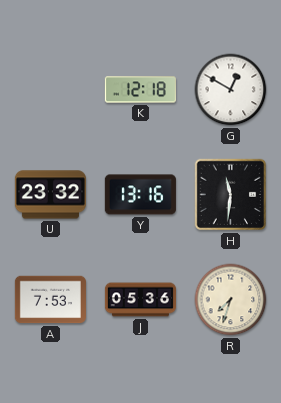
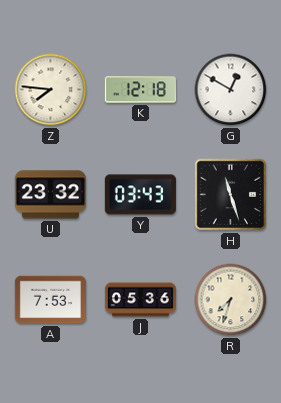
Z: none -> 7:46
Y: 13:16 -> 03:43
H: 11:31 -> 11:27
